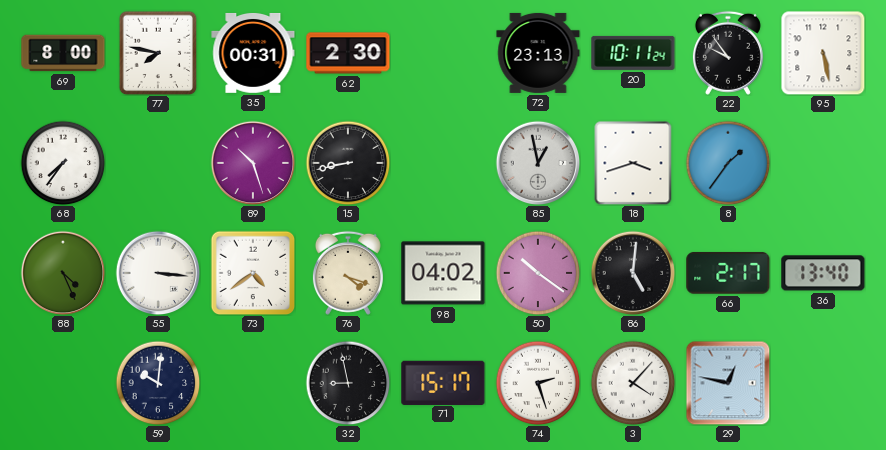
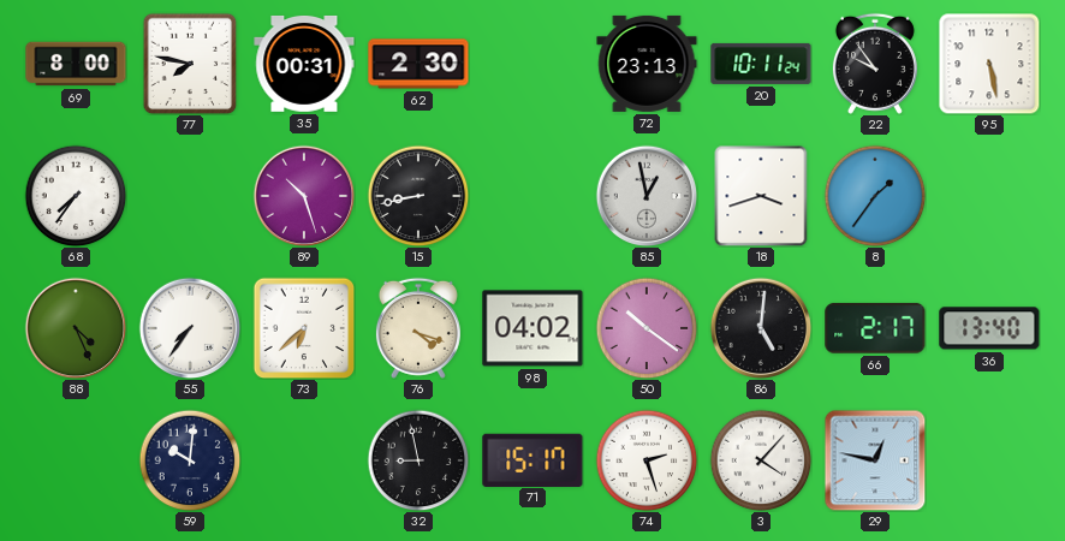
55: 3:16 -> 7:36
73: 4:39 -> 6:38
